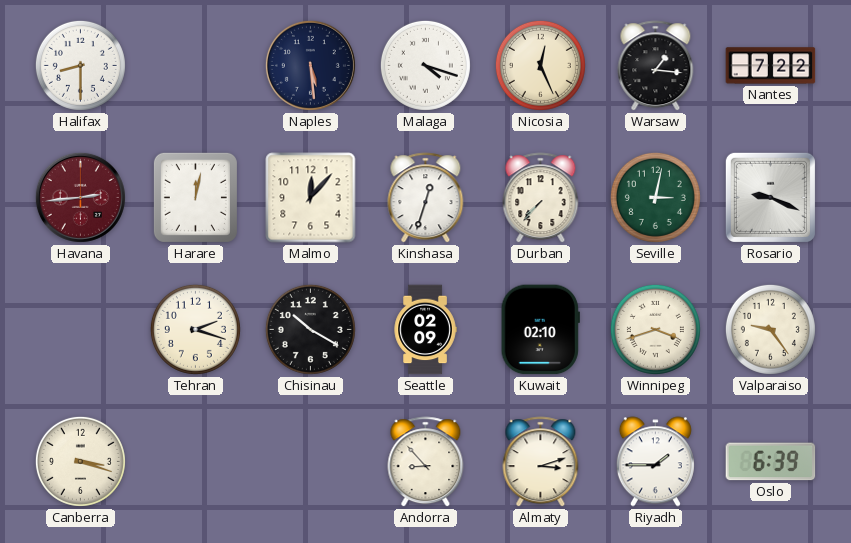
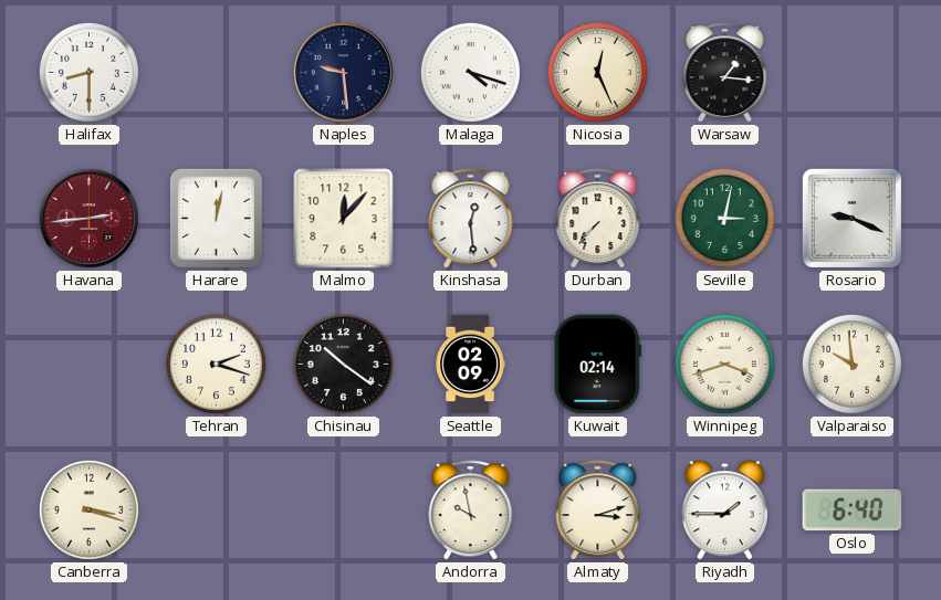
Naples: 5:29 -> 9:29
Nantes: 7:22 -> none
Kinshasa: 12:33 -> 12:29
Chisinau: 10:20 -> 10:21
Kuwait: 02:10 -> 02:14
Valparaiso: 9:24 -> 9:59
Andorra: 8:53 -> 9:58
Oslo: 6:39 -> 6:40
